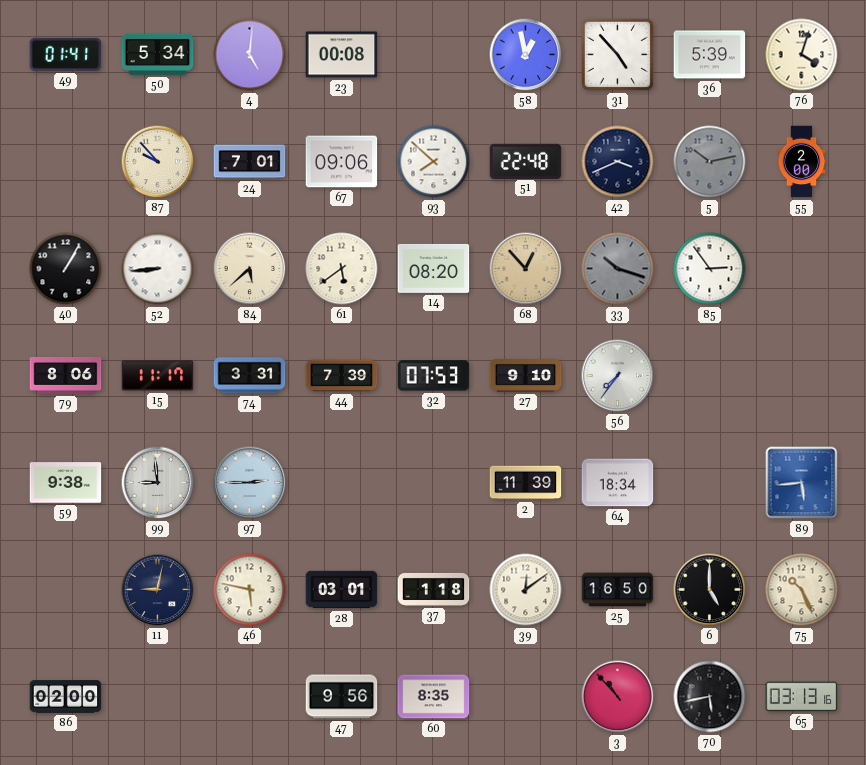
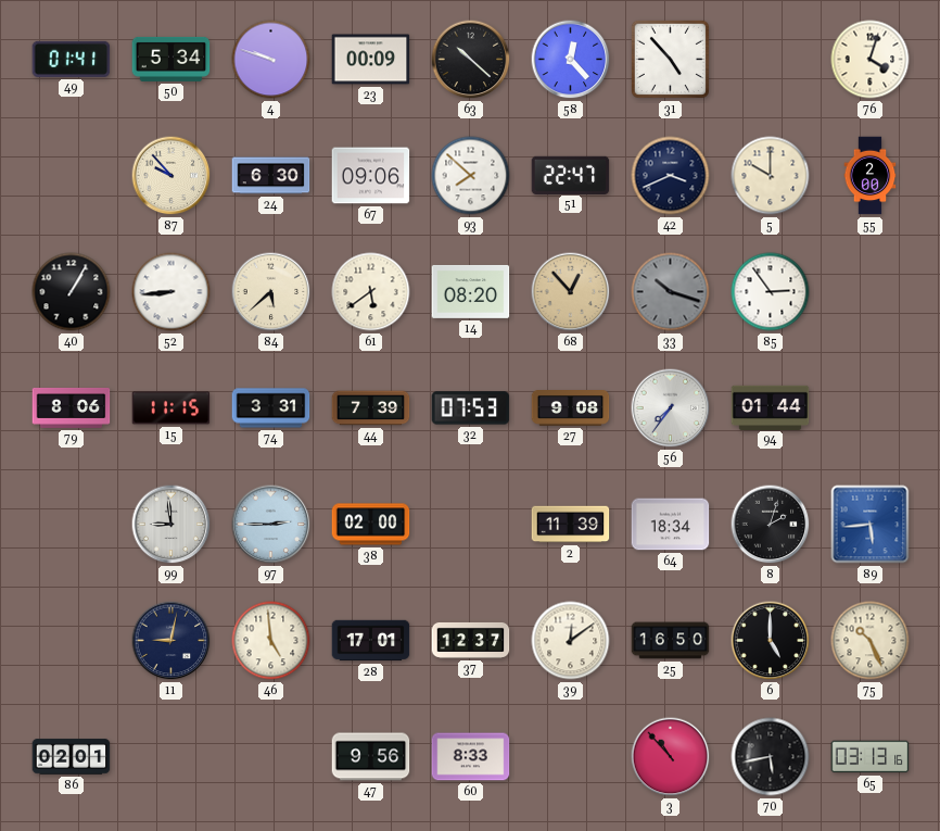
4: 5:01 -> 9:48
23: 00:08 -> 00:09
63: none -> 10:22
58: 12:58 -> 12:23
36: 5:39 -> none
24: 7:01 -> 6:30
51: 22:48 -> 22:47
5: 10:13 -> 10:00
5 dial: grey -> cream
15: 11:17 -> 11:15
27: 9:10 -> 9:08
94: none -> 01:44
59: 9:38 -> none
38: none -> 02:00
8: none -> 2:03
46: 5:47 -> 4:59
28: 03:01 -> 17:01
37: 1:18 -> 12:37
86: 02:00 -> 02:01
60: 8:35 -> 8:33
